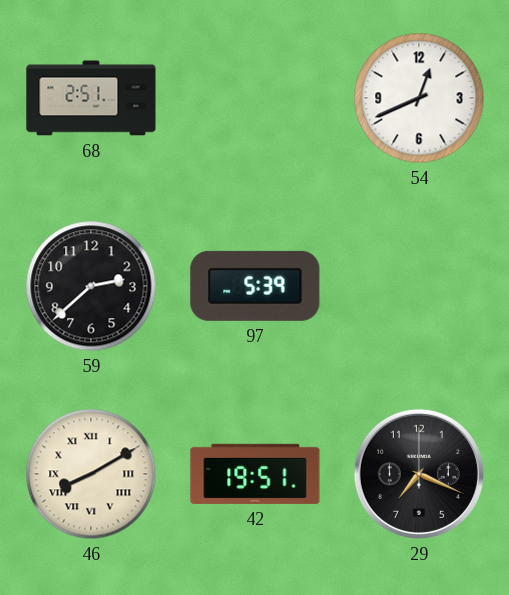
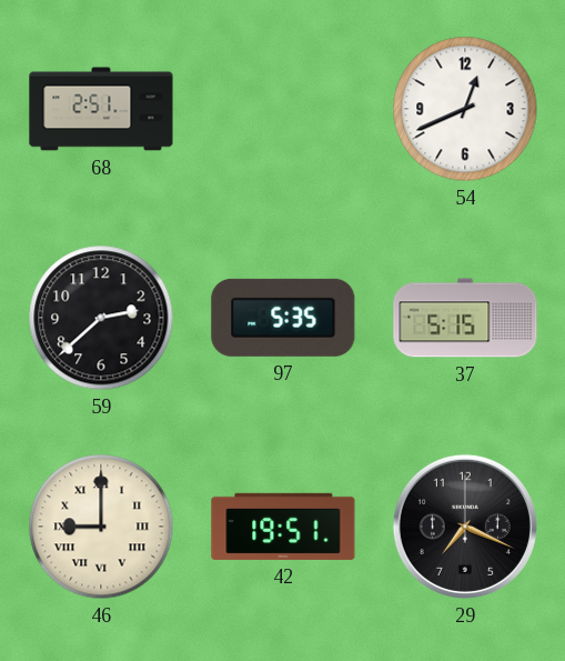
97: 5:39 -> 5:35
37: none -> 5:15
46: 8:10 -> 9:00
